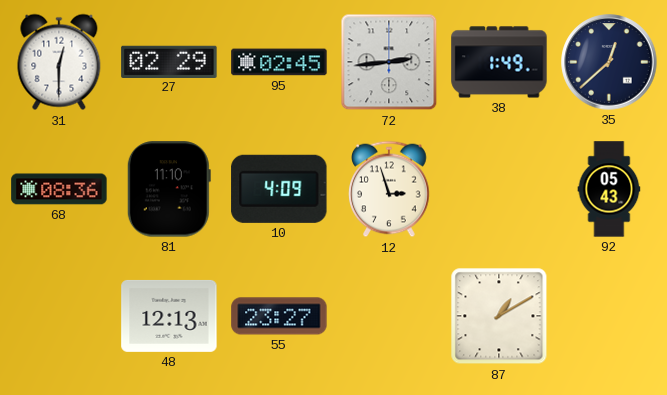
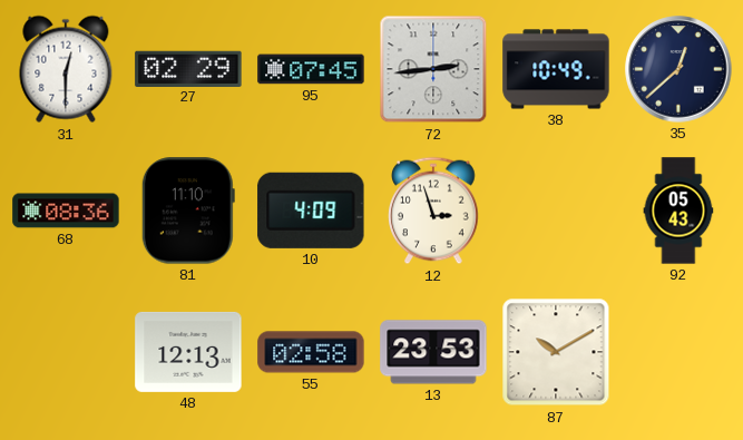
95: 02:45 -> 07:45
38: 1:49 -> 10:49
55: 23:27 -> 02:58
13: none -> 23:53
87: 1:10 -> 10:10
